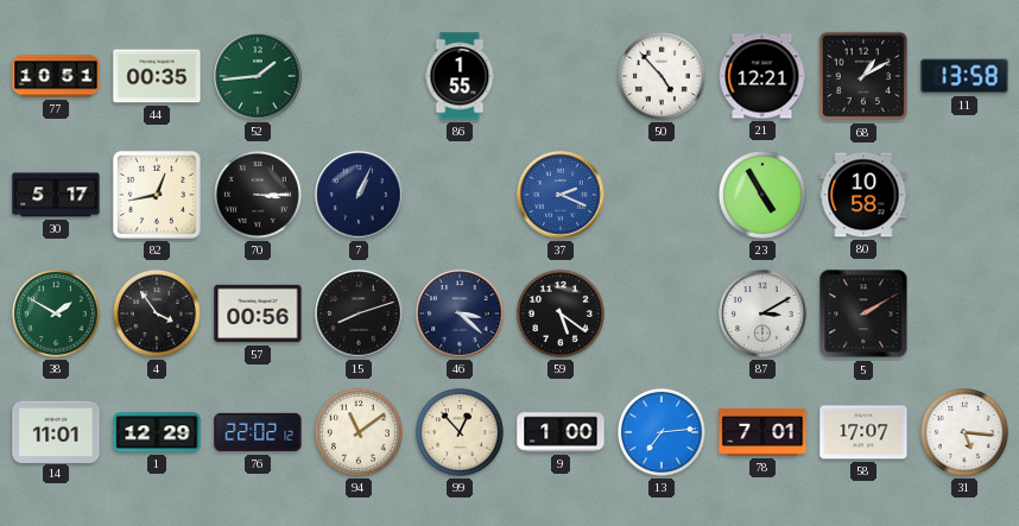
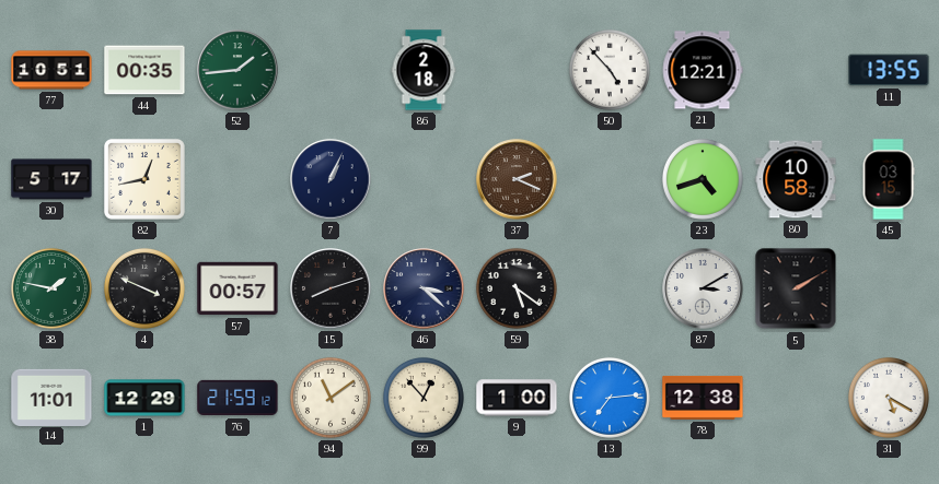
86: 1:55 -> 2:18
68: 1:10 -> none
11: 13:58 -> 13:55
70: 3:15 -> none
37 dial: blue -> brown
23: 4:55 -> 4:42
45: none -> 03:15
38: 1:50 -> 1:47
4: 3:54 -> 3:49
57: 00:56 -> 00:57
76: 22:02 -> 21:59
78: 7:01 -> 12:38
58: 17:07 -> none
31: 5:16 -> 5:20
